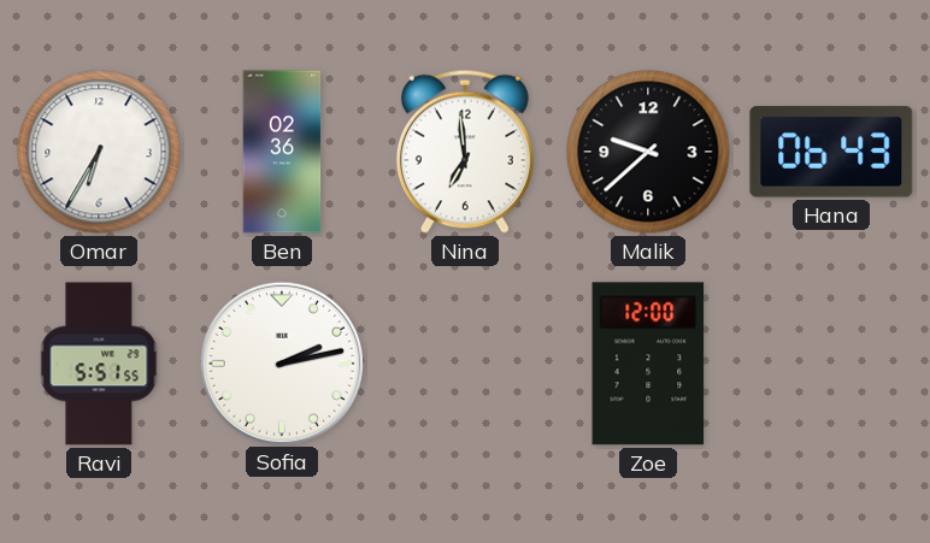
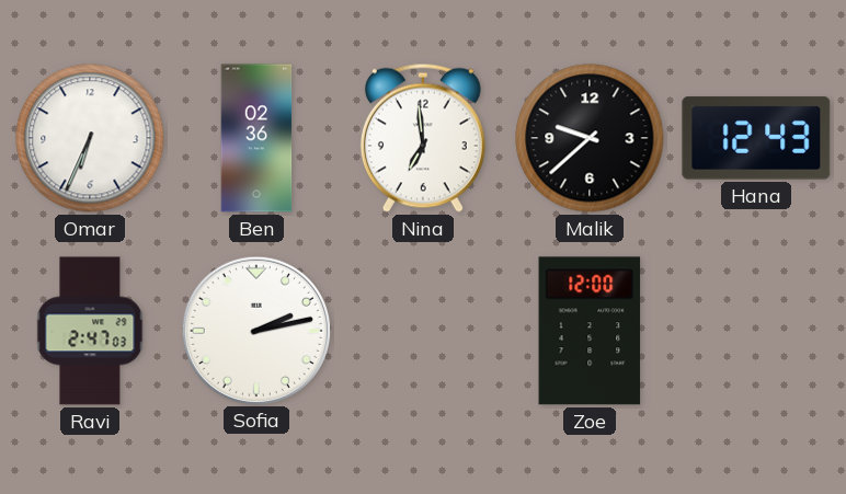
Omar: 6:35 -> 6:34
Hana: 06:43 -> 12:43
Ravi: 5:51 -> 2:47
